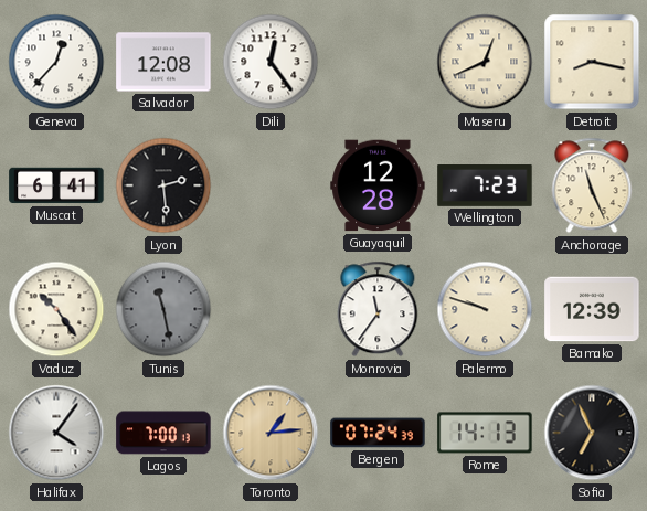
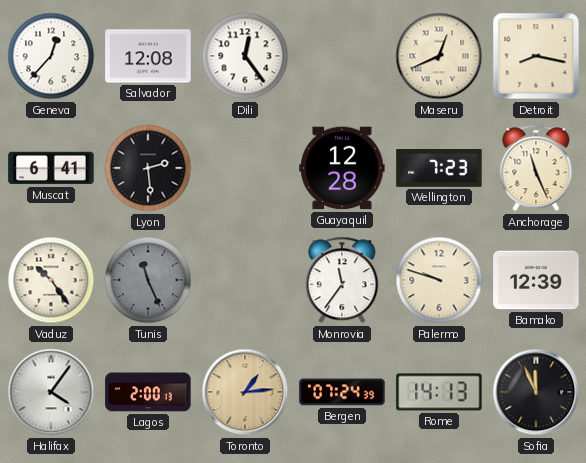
Tunis: 11:28 -> 11:26
Lagos: 7:00 -> 2:00
Sofia: 6:56 -> 11:56
